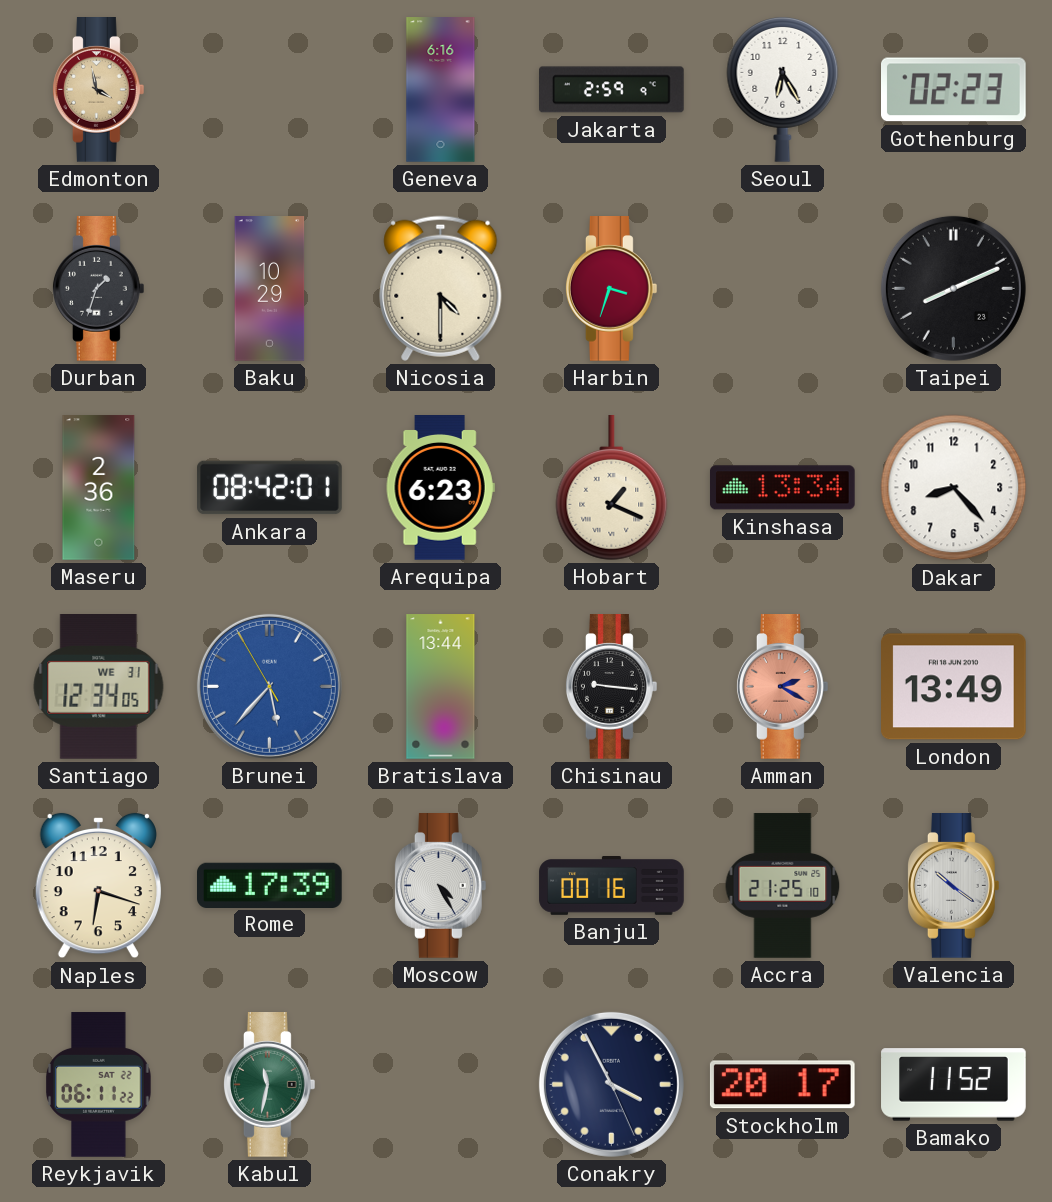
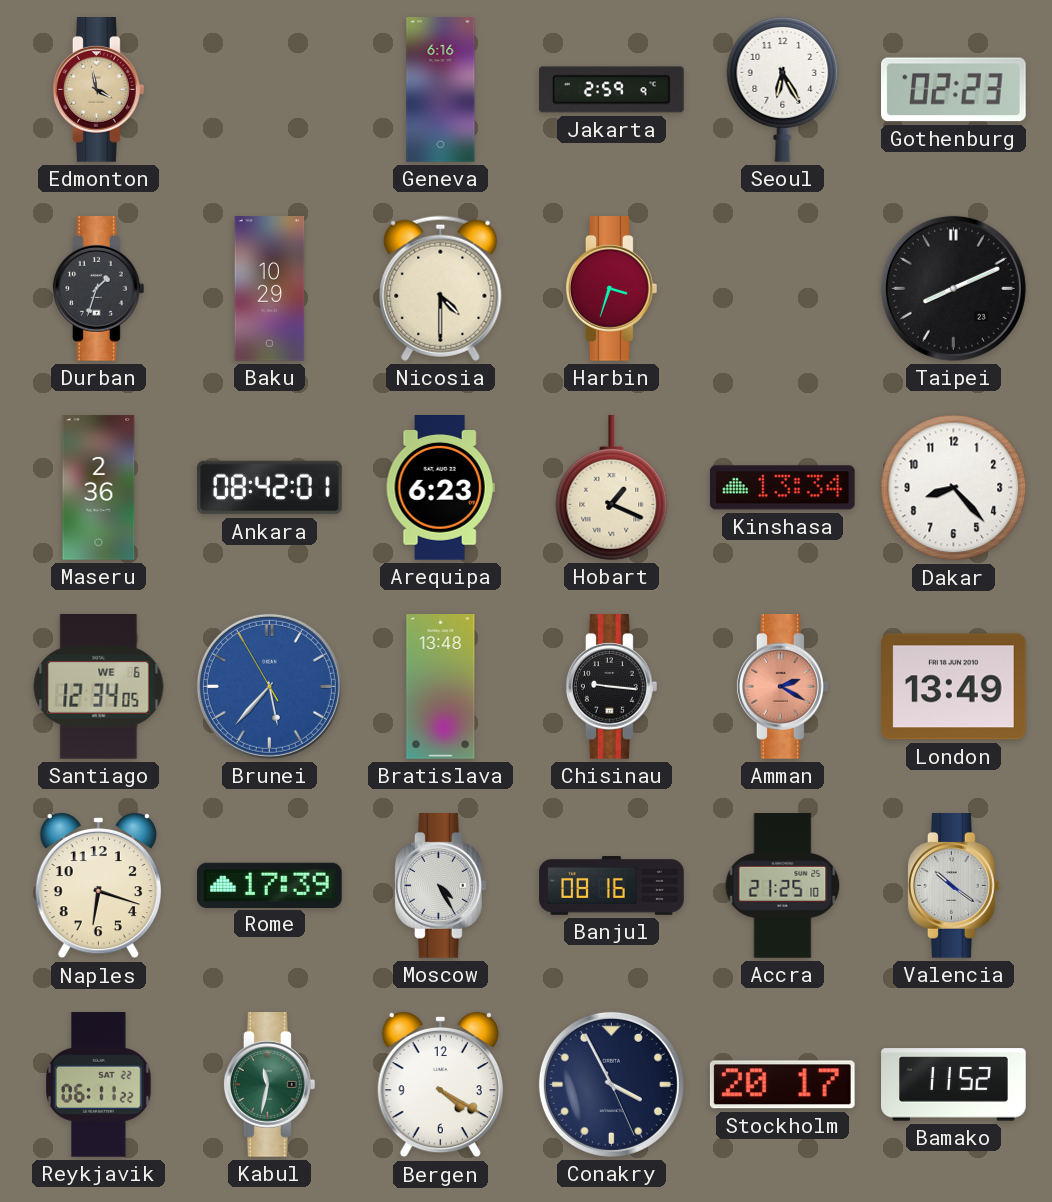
Santiago date: WE 31 -> WE 6
Bratislava: 13:44 -> 13:48
Banjul: 00:16 -> 08:16
Bergen: none -> 4:20
